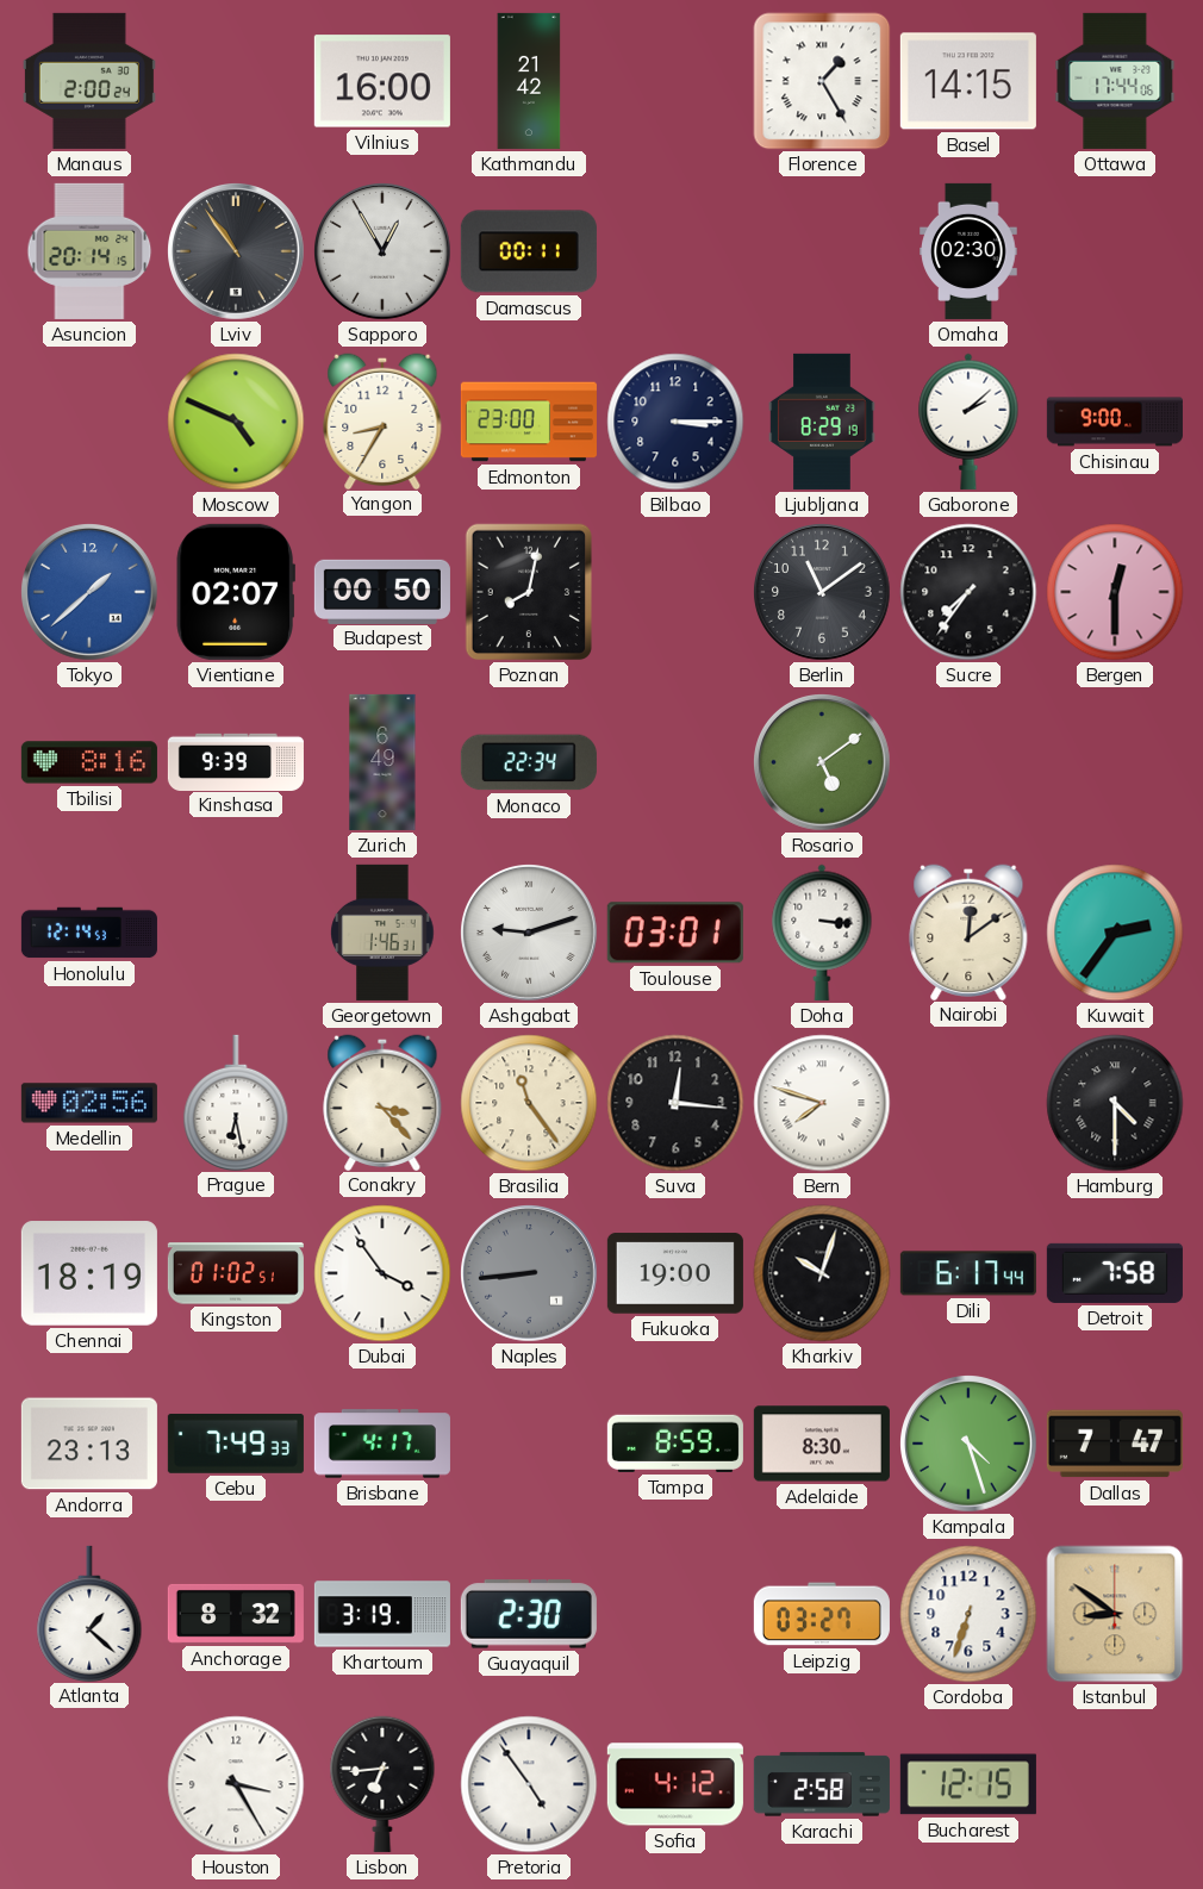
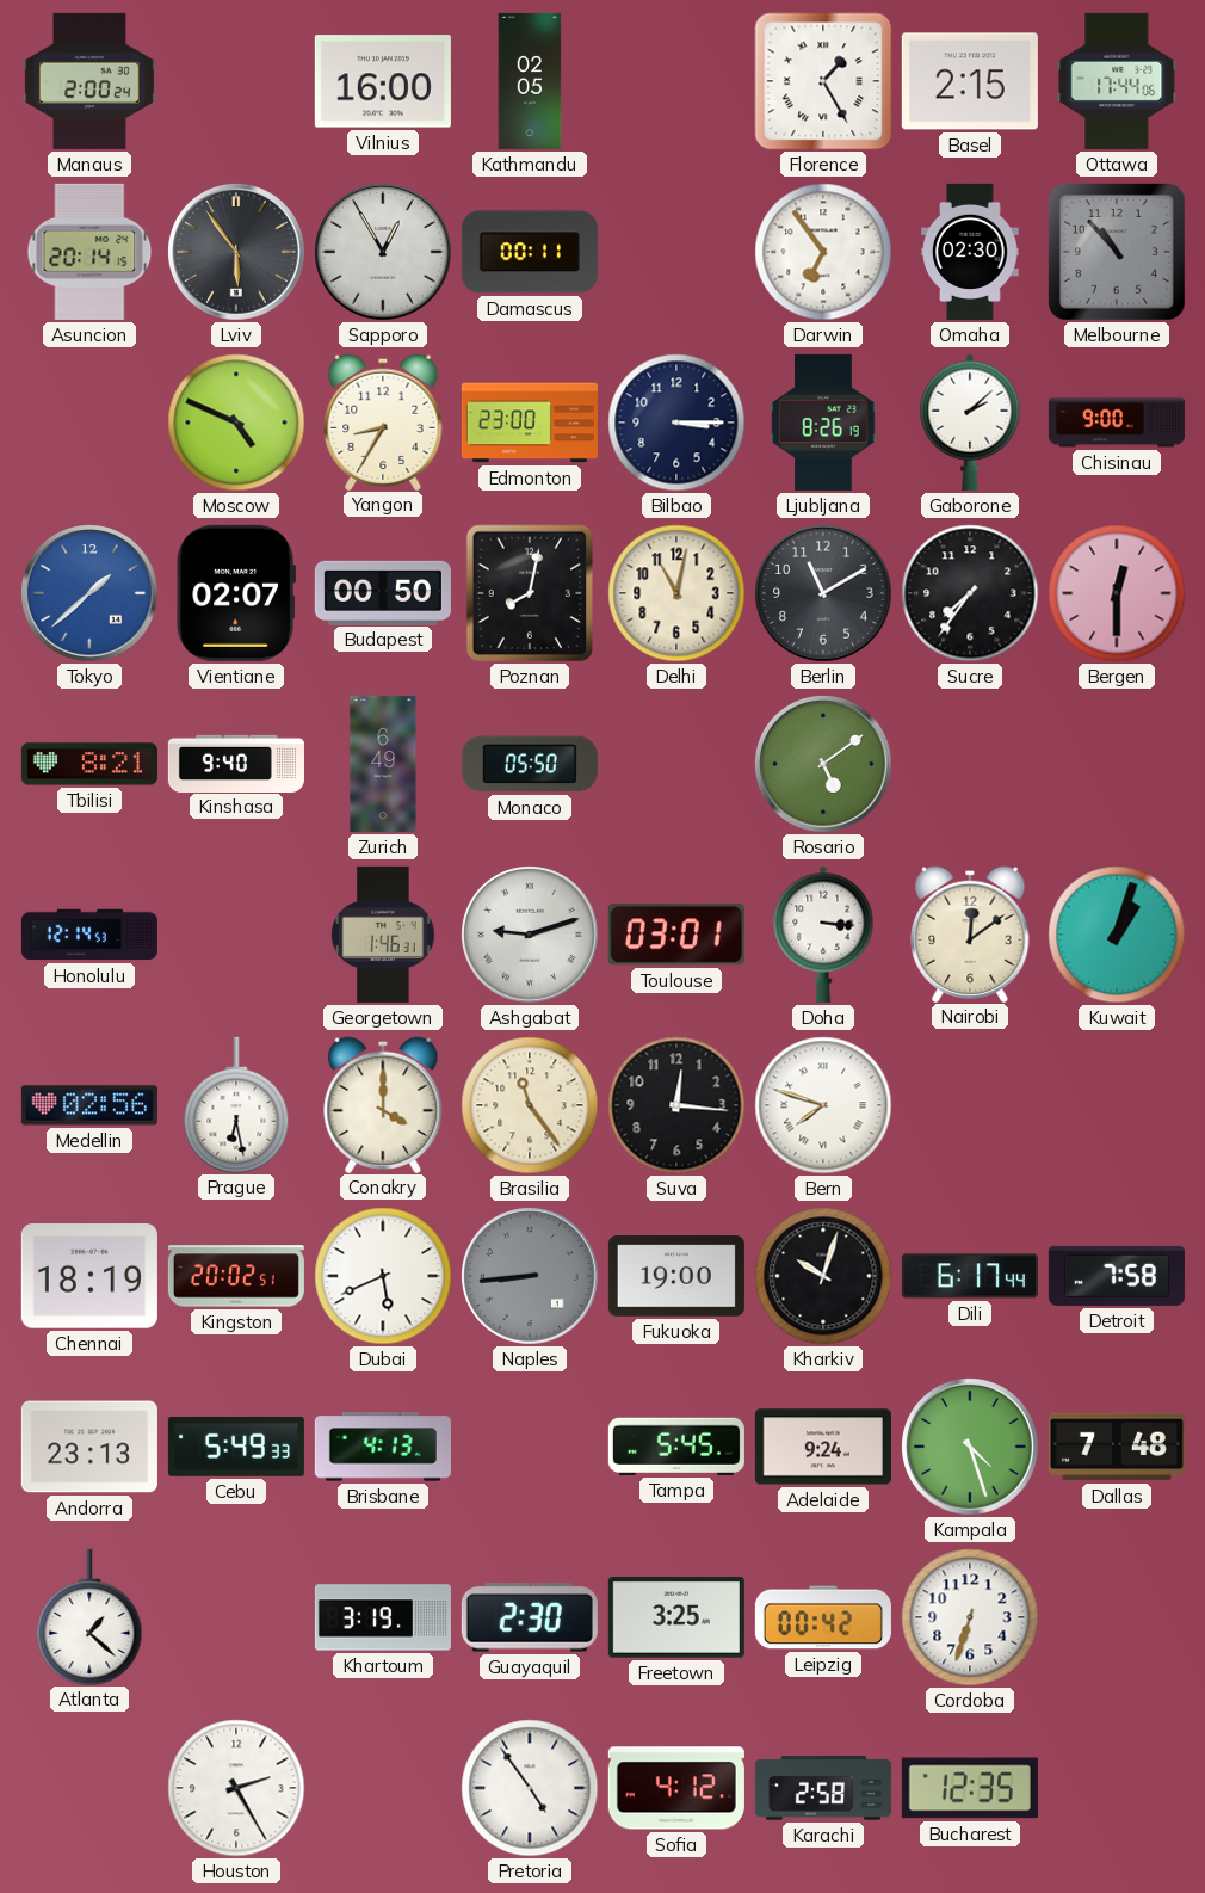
Kathmandu: 21:42 -> 02:05
Basel: 14:15 -> 2:15
Lviv: 10:54 -> 5:54
Darwin: none -> 6:54
Melbourne: none -> 10:53
Ljubljana: 8:29 -> 8:26
Delhi: none -> 11:02
Berlin: 11:09 -> 11:10
Tbilisi: 8:16 -> 8:21
Kinshasa: 9:39 -> 9:40
Monaco: 22:34 -> 05:50
Kuwait: 2:36 -> 1:03
Conakry: 3:23 -> 4:00
Hamburg: 4:30 -> none
Kingston: 01:02 -> 20:02
Dubai: 3:54 -> 5:41
Cebu: 7:49 -> 5:49
Brisbane: 4:17 -> 4:13
Tampa: 8:59 -> 5:45
Adelaide: 8:30 -> 9:24
Dallas: 7:47 -> 7:48
Anchorage: 8:32 -> none
Freetown: none -> 3:25
Leipzig: 03:27 -> 00:42
Istanbul: 8:51 -> none
Houston: 3:25 -> 2:25
Lisbon: 6:44 -> none
Bucharest: 12:15 -> 12:35
